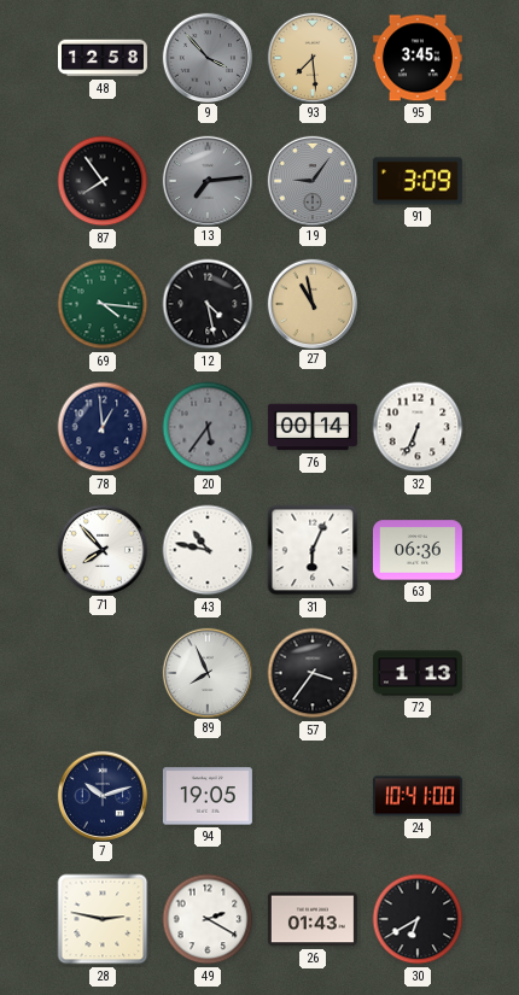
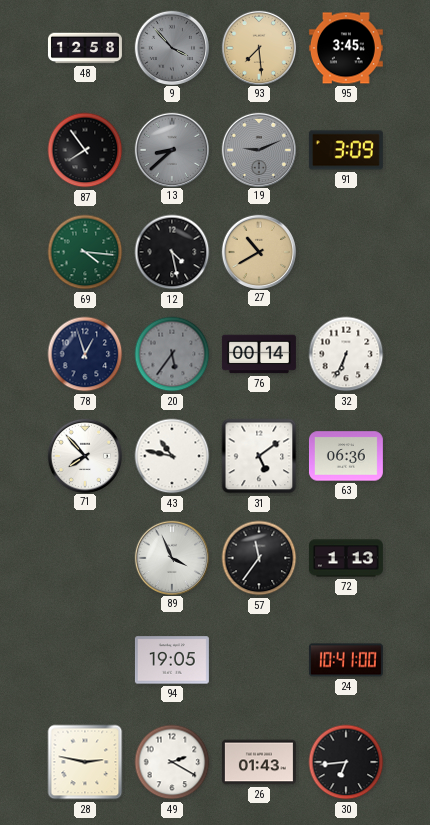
13: 7:14 -> 8:38
19: 9:06 -> 9:11
27: 10:58 -> 10:40
78: 12:59 -> 12:57
31: 6:04 -> 5:09
89: 7:56 -> 3:56
57: 3:36 -> 11:36
7: 10:12 -> none
30: 6:40 -> 6:44
